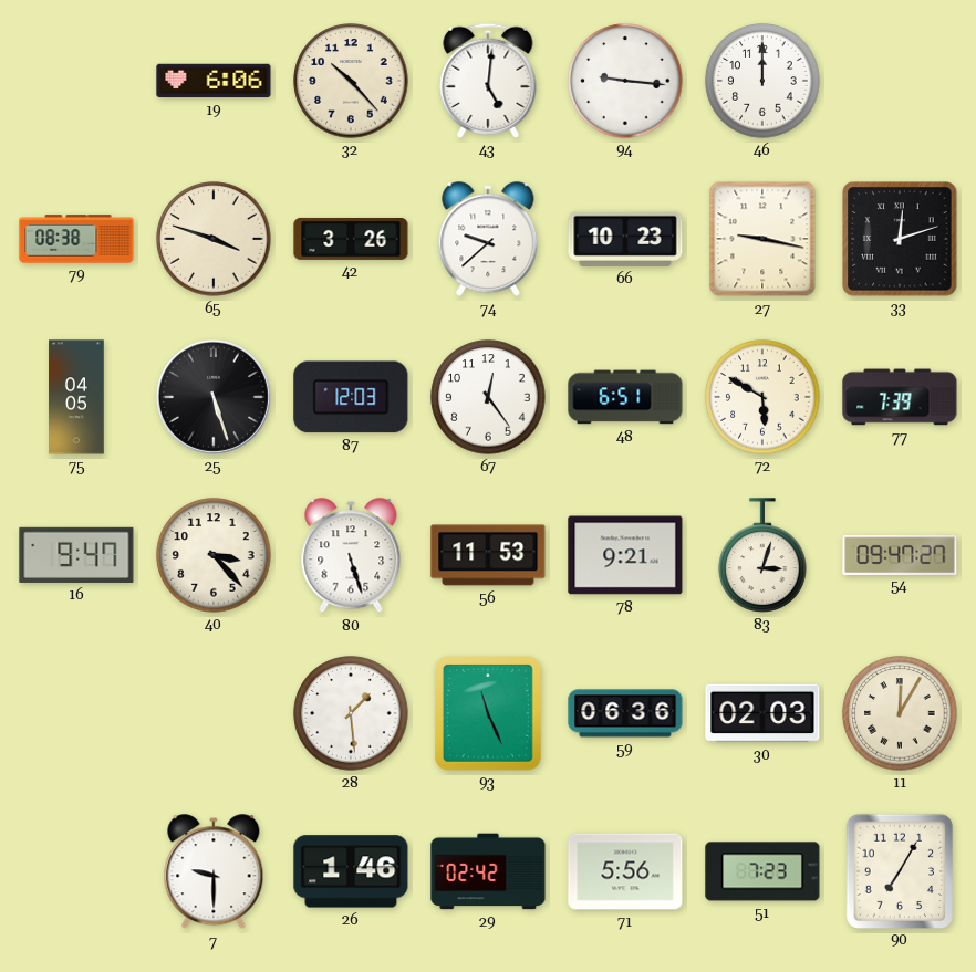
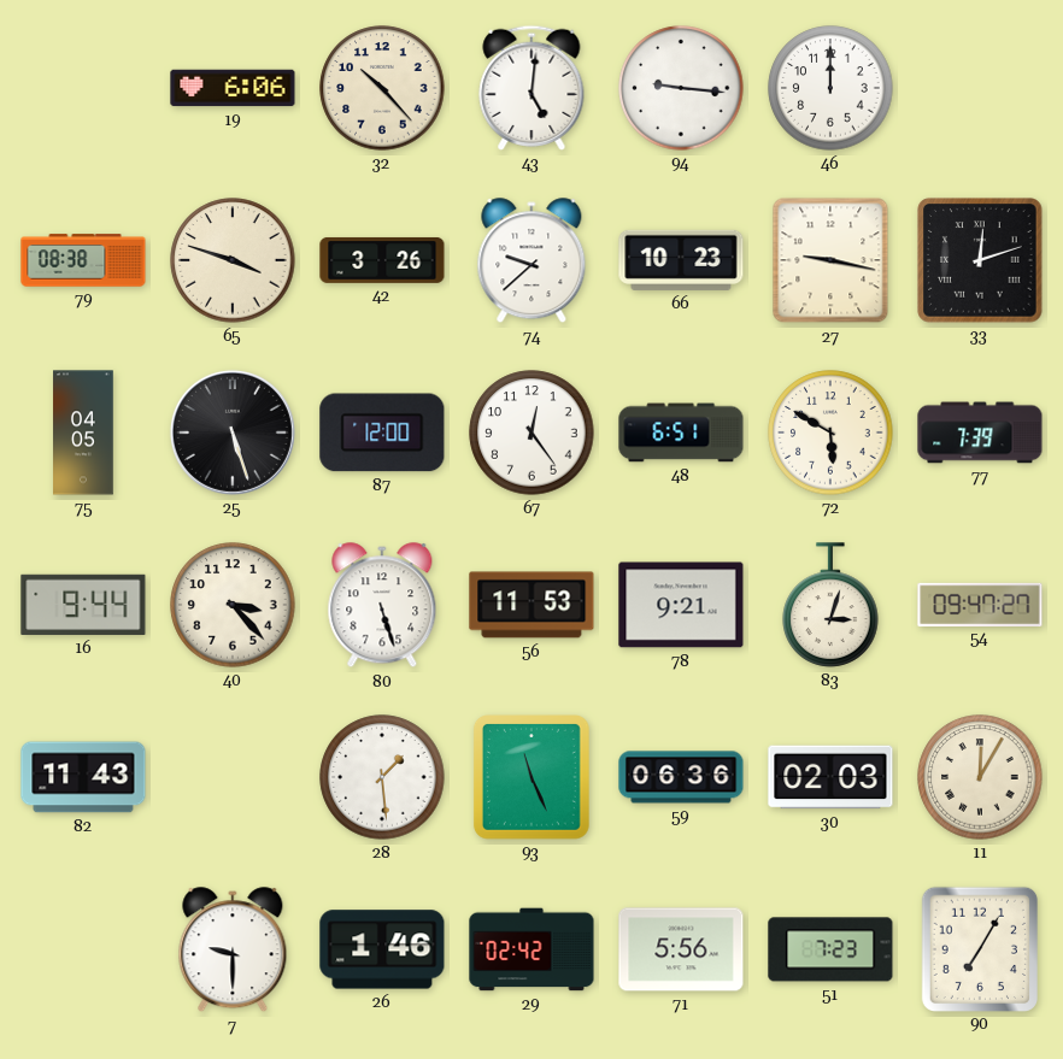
87: 12:03 -> 12:00
16: 9:47 -> 9:44
82: none -> 11:43
